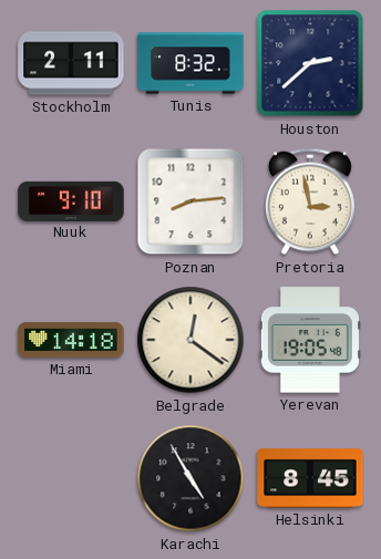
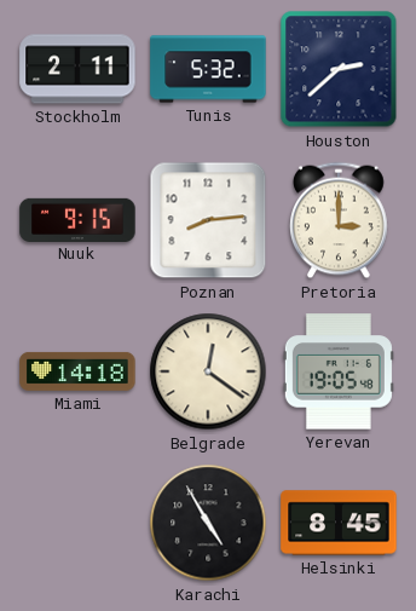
Tunis: 8:32 -> 5:32
Nuuk: 9:10 -> 9:15
Pretoria: 2:58 -> 3:00
